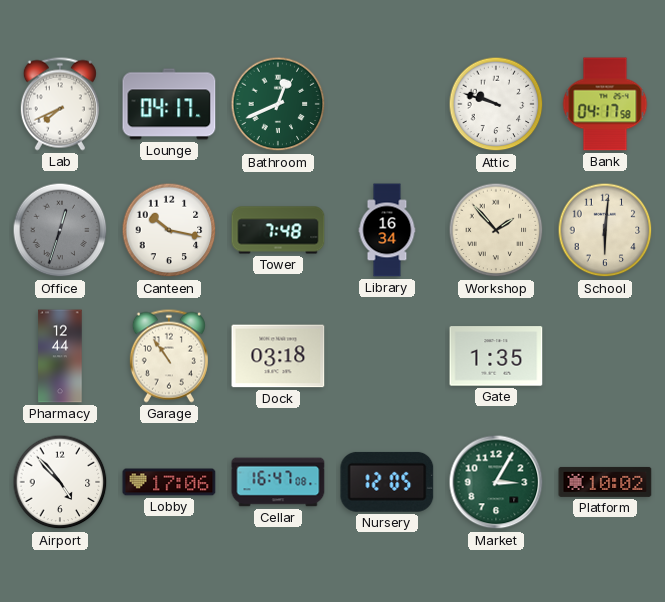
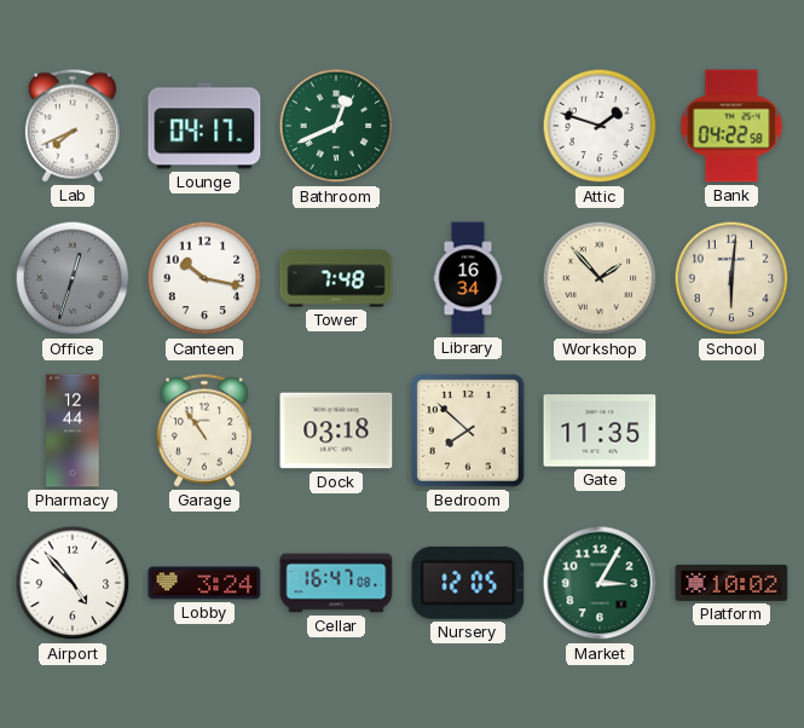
Attic: 9:48 -> 1:48
Bank: 04:17 -> 04:22
Bedroom: none -> 7:52
Gate: 1:35 -> 11:35
Lobby: 17:06 -> 3:24
